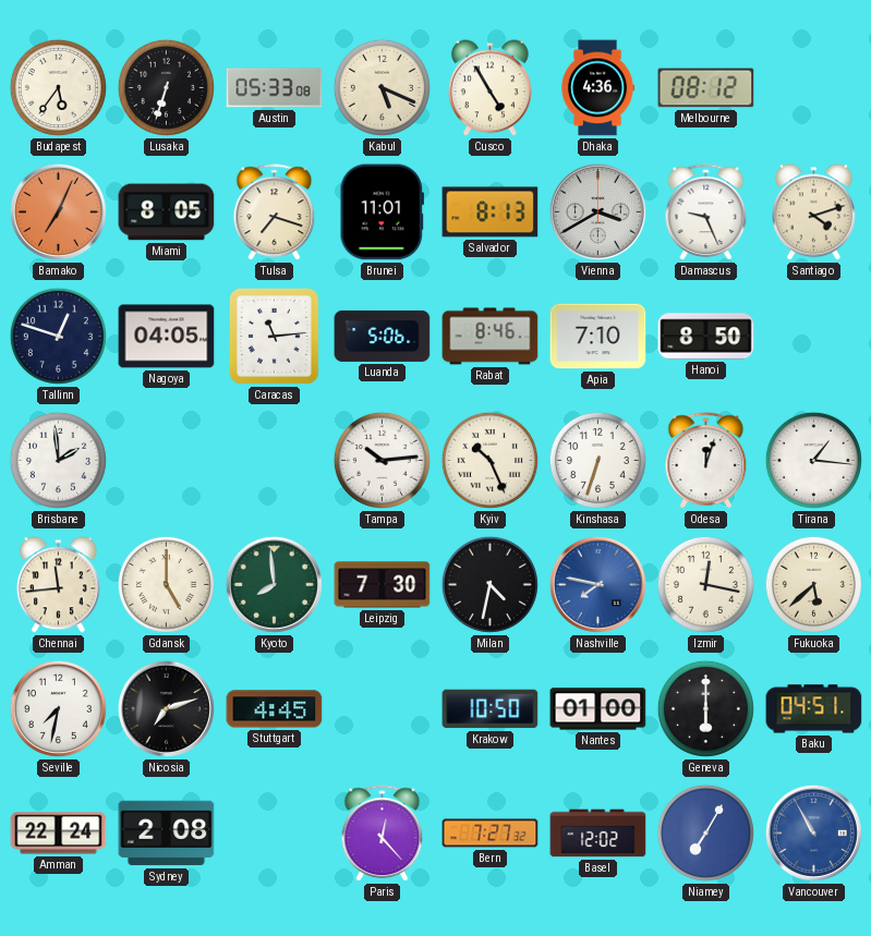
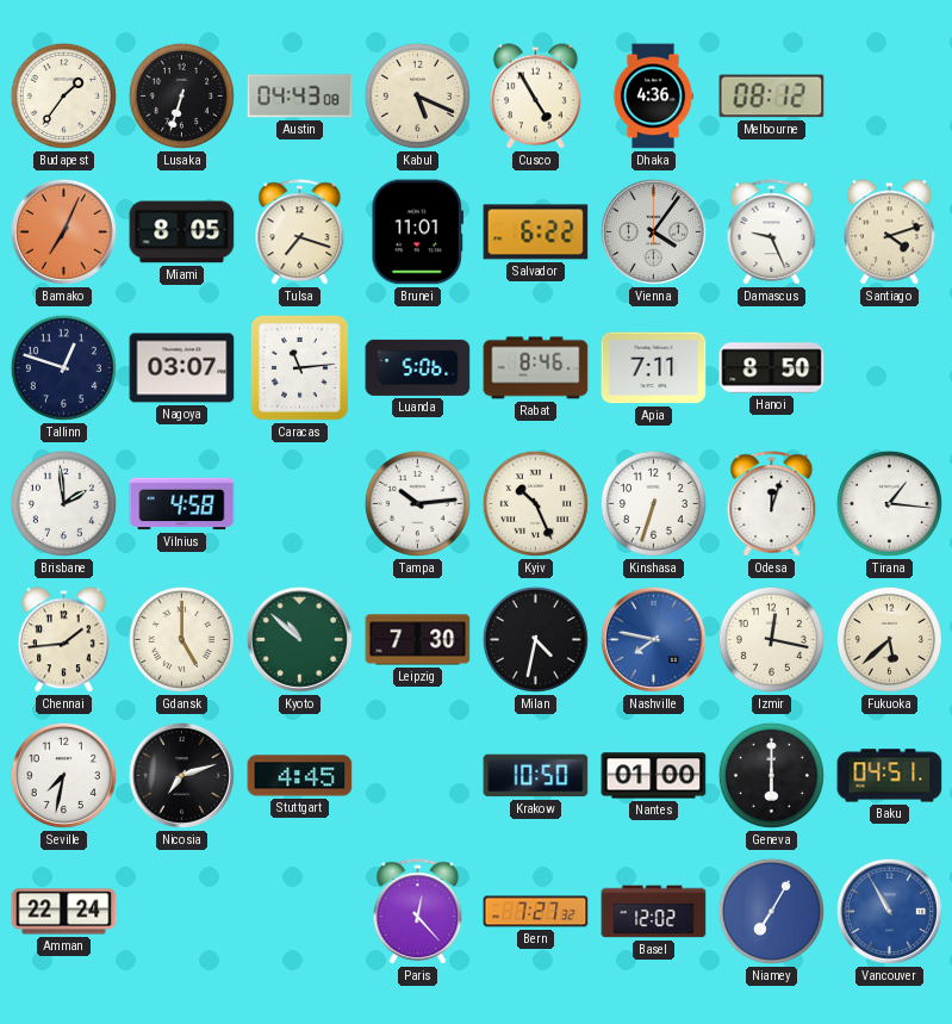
Budapest: 5:36 -> 1:36
Austin: 05:33 -> 04:43
Salvador: 8:13 -> 6:22
Vienna: 3:40 -> 4:06
Nagoya: 04:05 -> 03:07
Apia: 7:10 -> 7:11
Vilnius: none -> 4:58
Chennai: 11:44 -> 1:44
Kyoto: 7:59 -> 10:52
Sydney: 2:08 -> none
